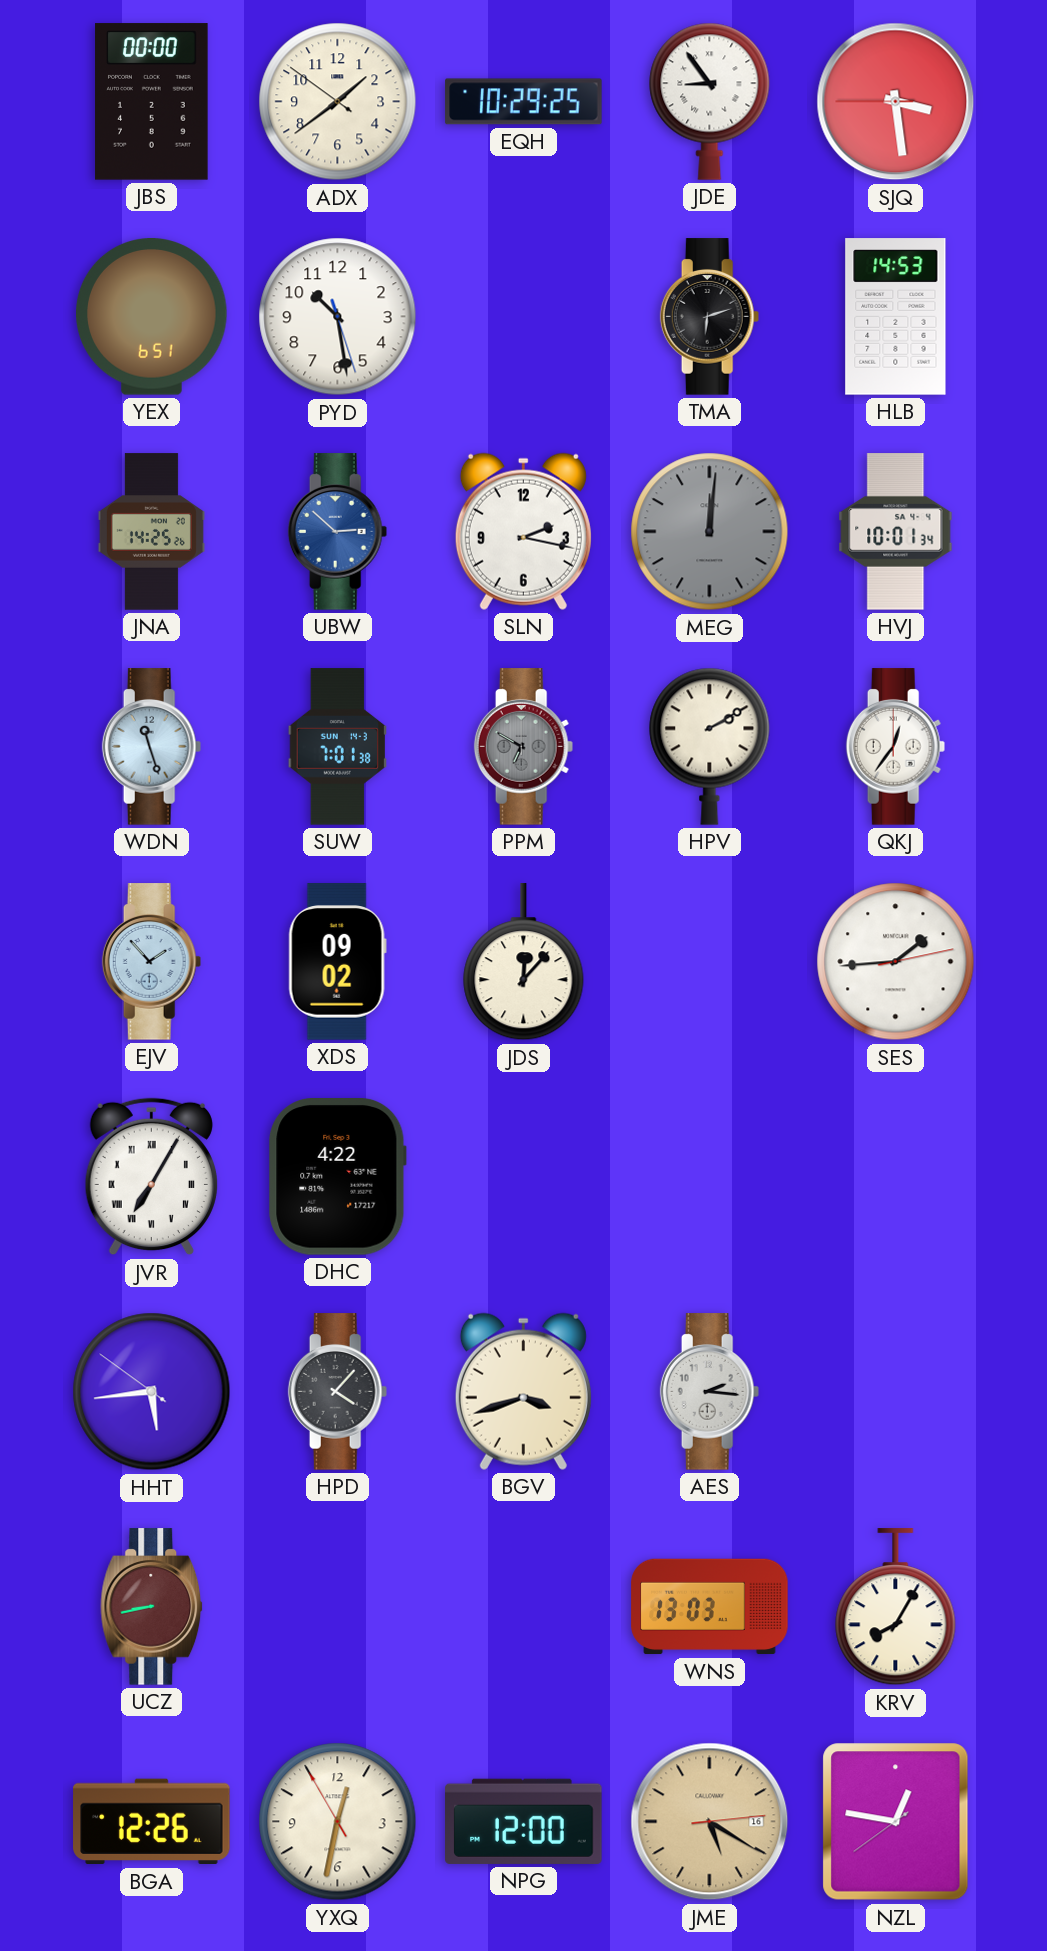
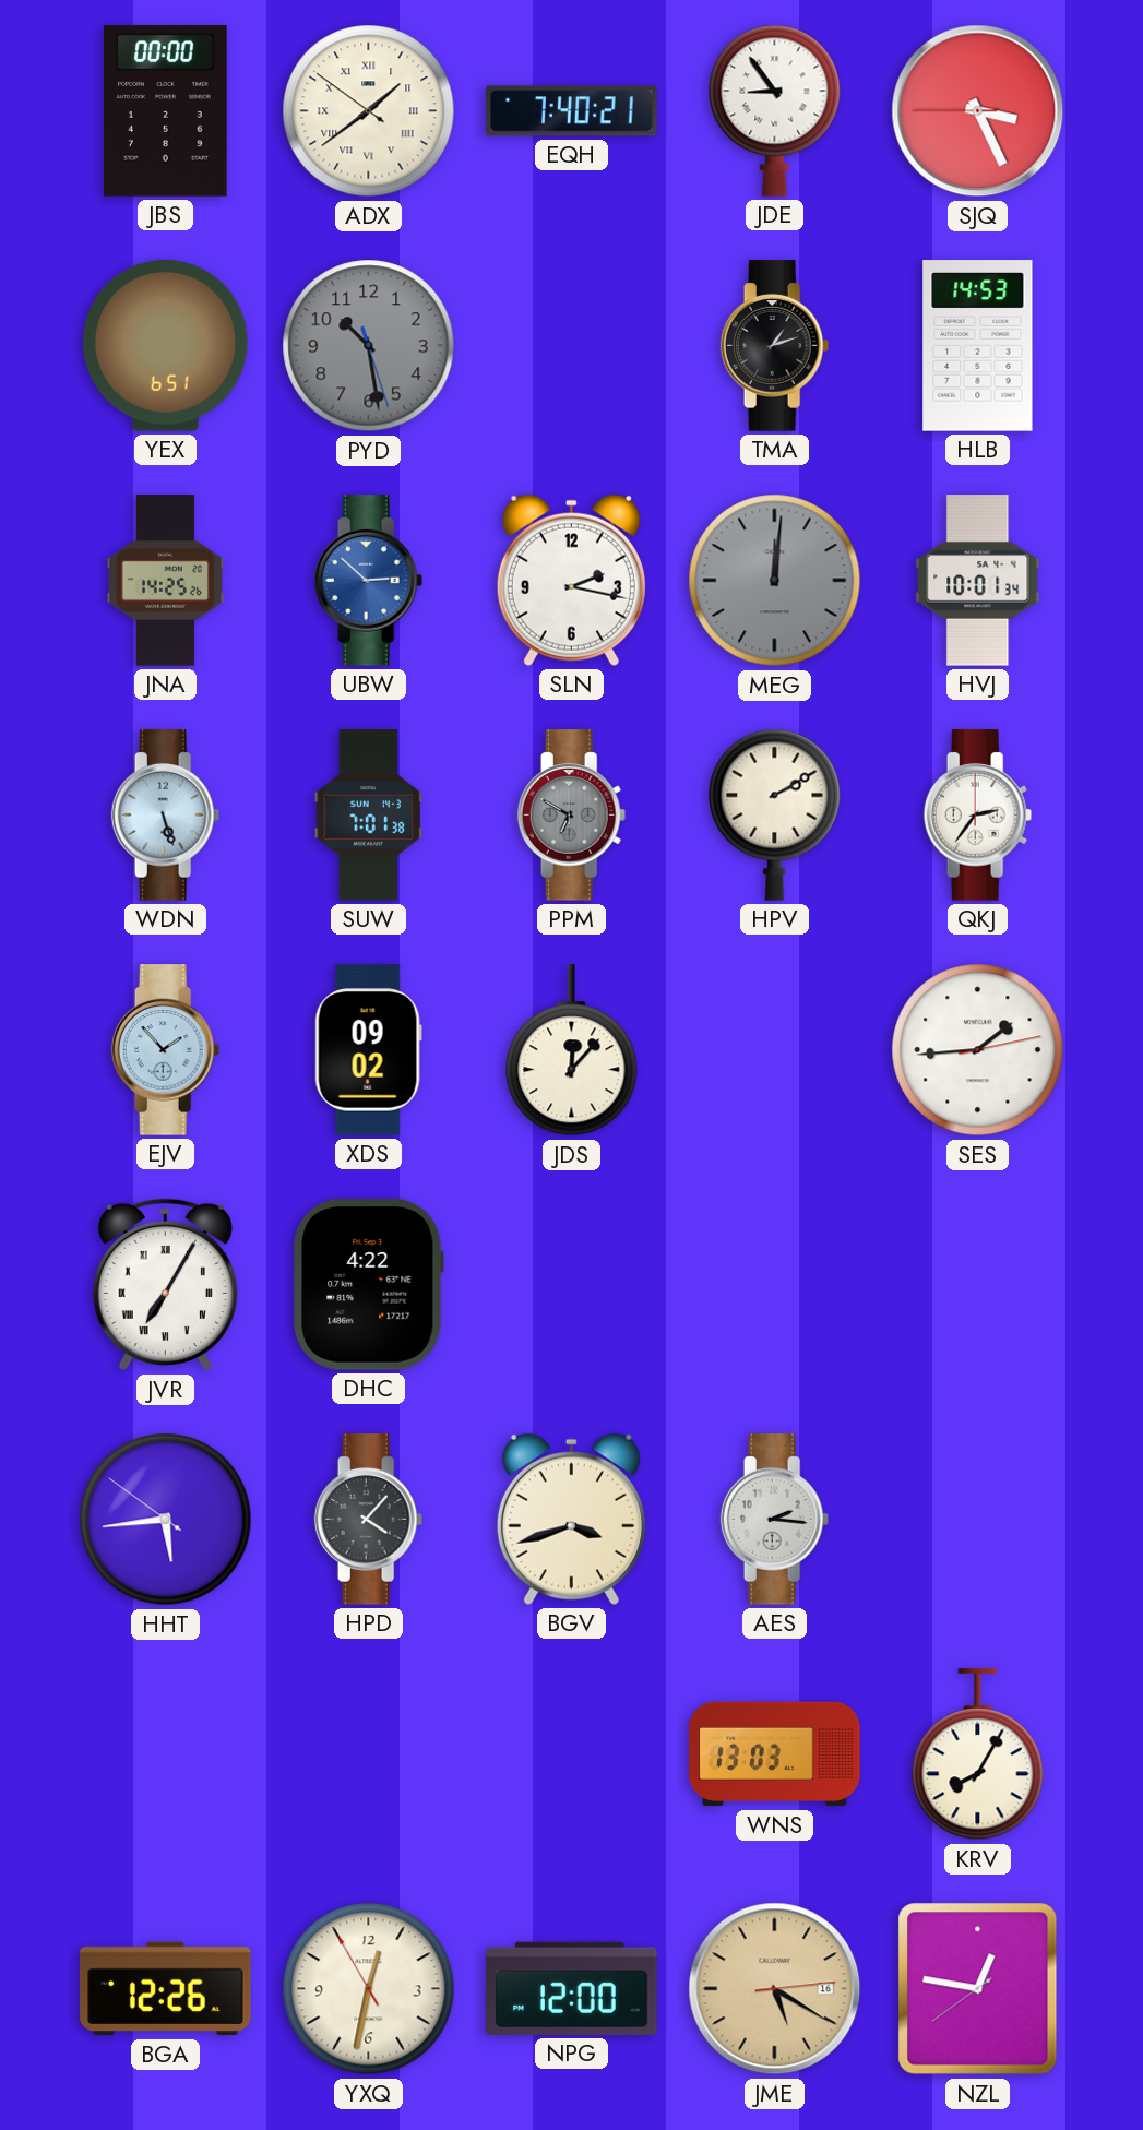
ADX numerals: Arabic -> Roman
EQH: 10:29 -> 7:40
SJQ: 3:28 -> 3:25
PYD dial: white -> grey
TMA: 6:12 -> 1:12
WDN: 11:27 -> 5:27
QKJ: 12:36 -> 2:36
UCZ: 8:43 -> none
